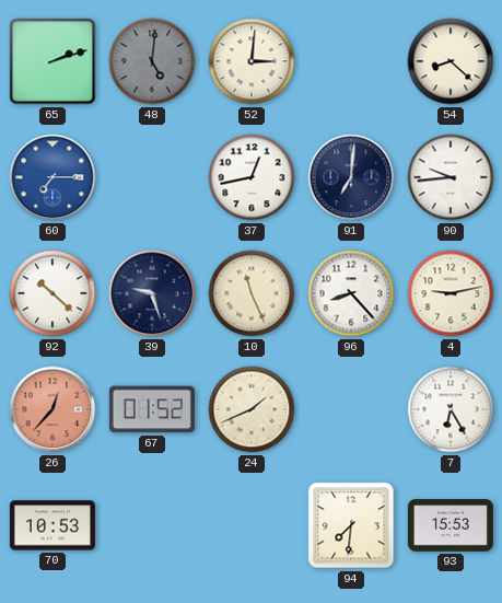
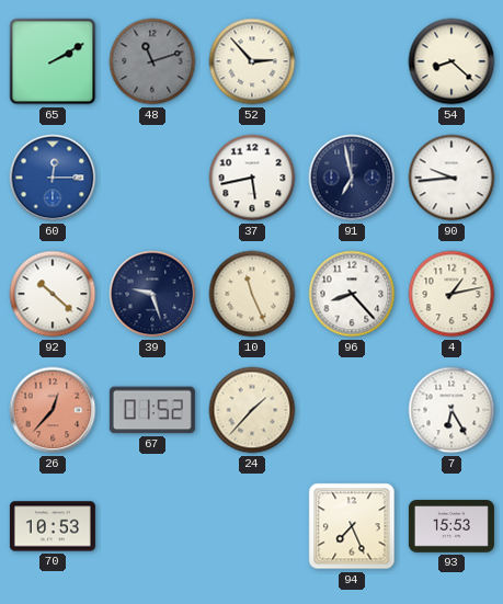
65: 2:12 -> 2:10
48: 5:01 -> 11:12
52: 3:01 -> 2:53
60: 7:15 -> 12:15
37: 12:43 -> 5:43
91: 7:01 -> 6:58
4: 9:13 -> 1:13
24: 1:41 -> 1:37
94: 7:31 -> 7:26
